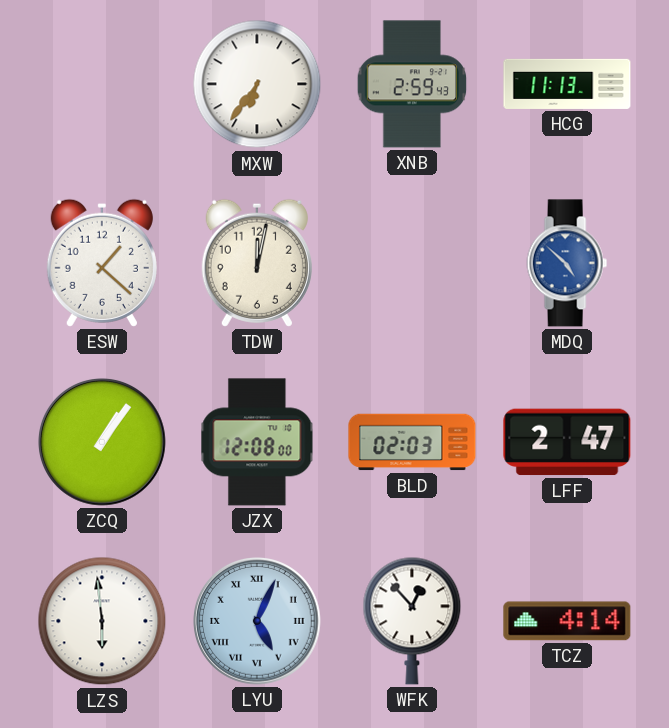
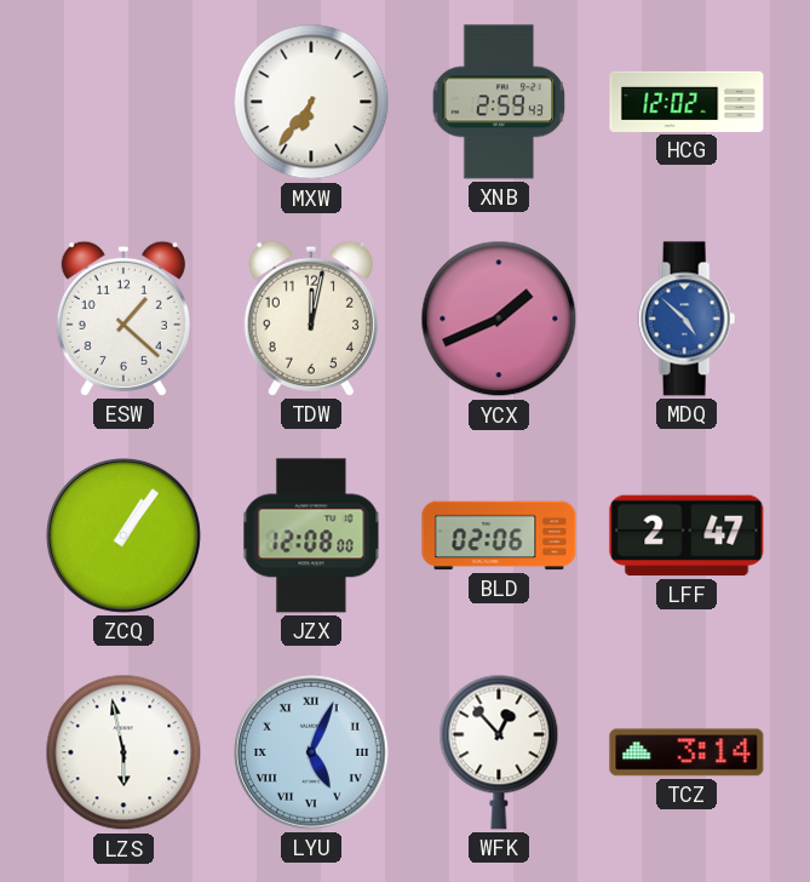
HCG: 11:13 -> 12:02
YCX: none -> 1:41
BLD: 02:03 -> 02:06
LZS: 5:59 -> 5:58
TCZ: 4:14 -> 3:14
